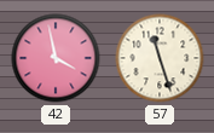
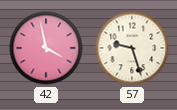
57: 11:27 -> 9:27
